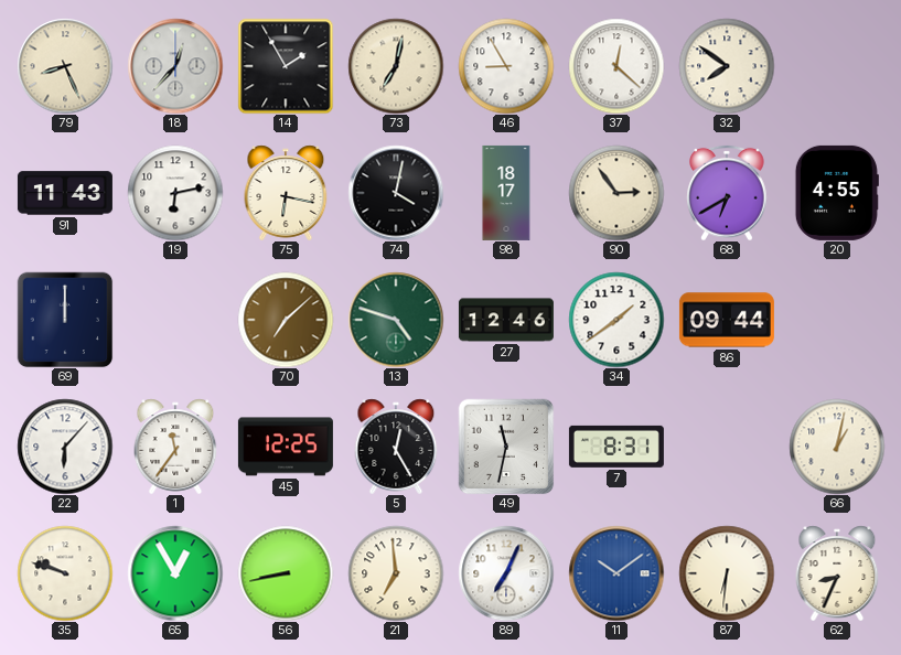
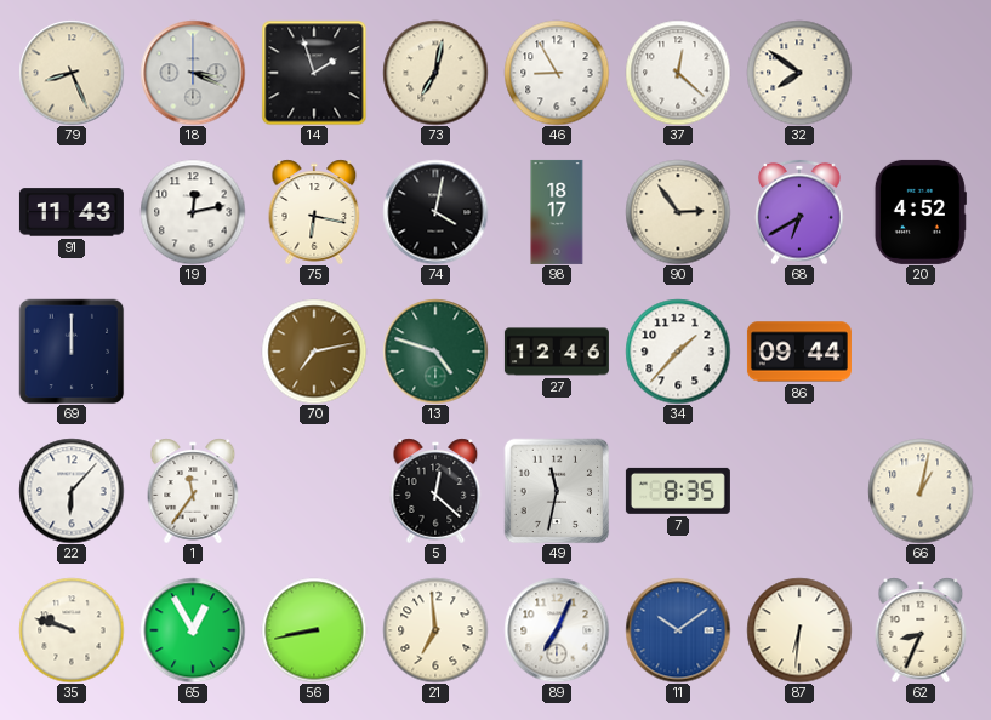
18: 12:37 -> 3:19
14: 1:55 -> 1:57
19: 6:13 -> 12:13
20: 4:55 -> 4:52
70: 7:08 -> 7:13
34: 1:39 -> 1:37
45: 12:25 -> none
5: 12:25 -> 12:22
7: 8:31 -> 8:35
